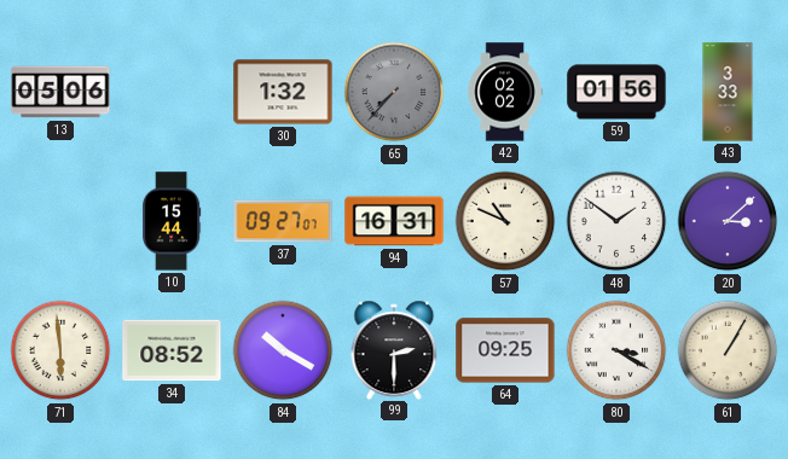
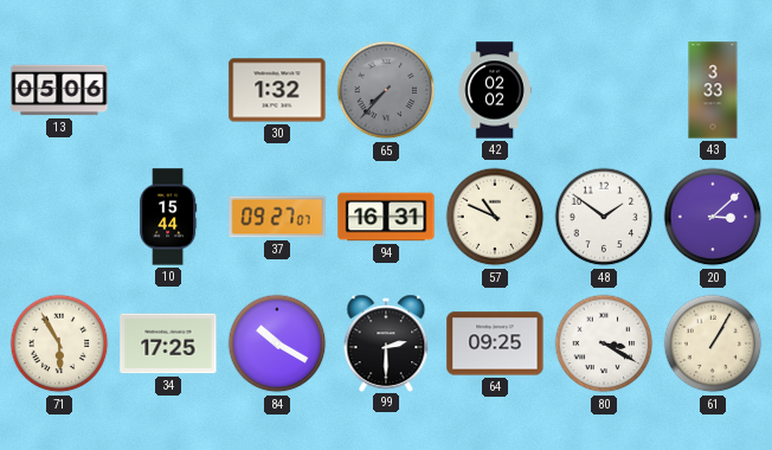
59: 01:56 -> none
71: 5:59 -> 5:55
34: 08:52 -> 17:25
